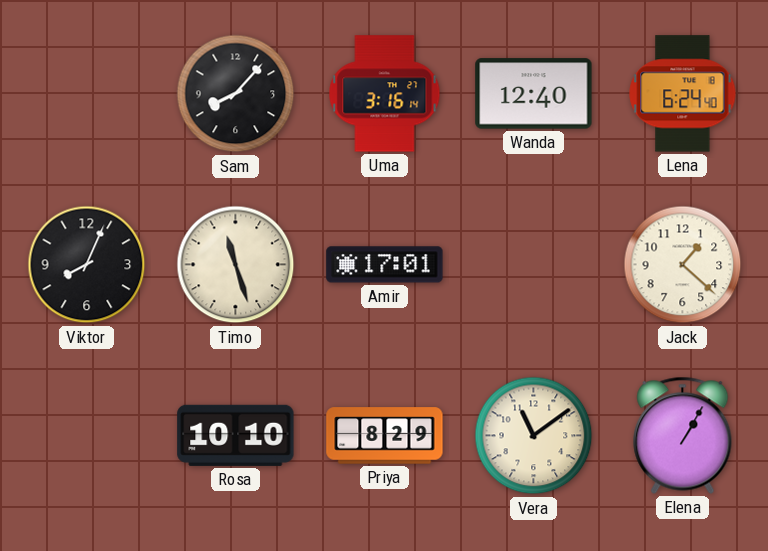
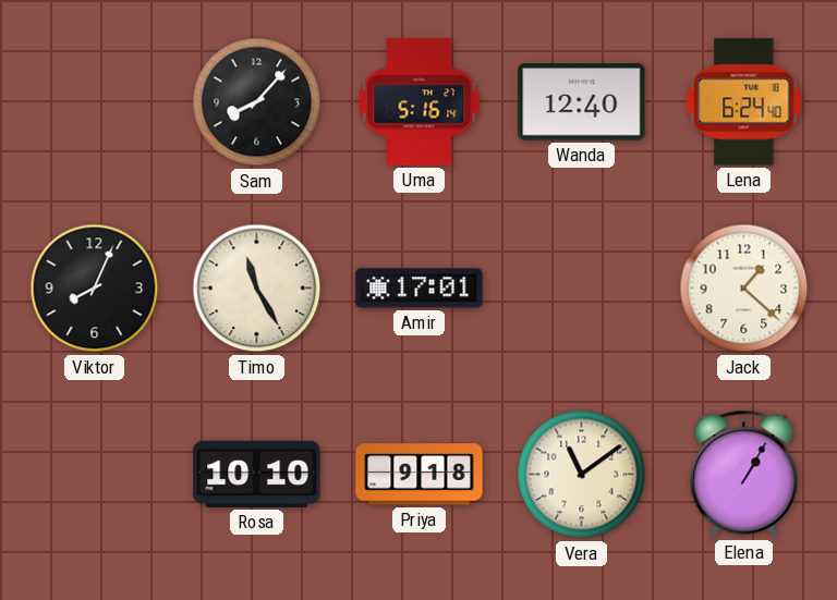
Uma: 3:16 -> 5:16
Timo: 11:27 -> 11:25
Priya: 8:29 -> 9:18
